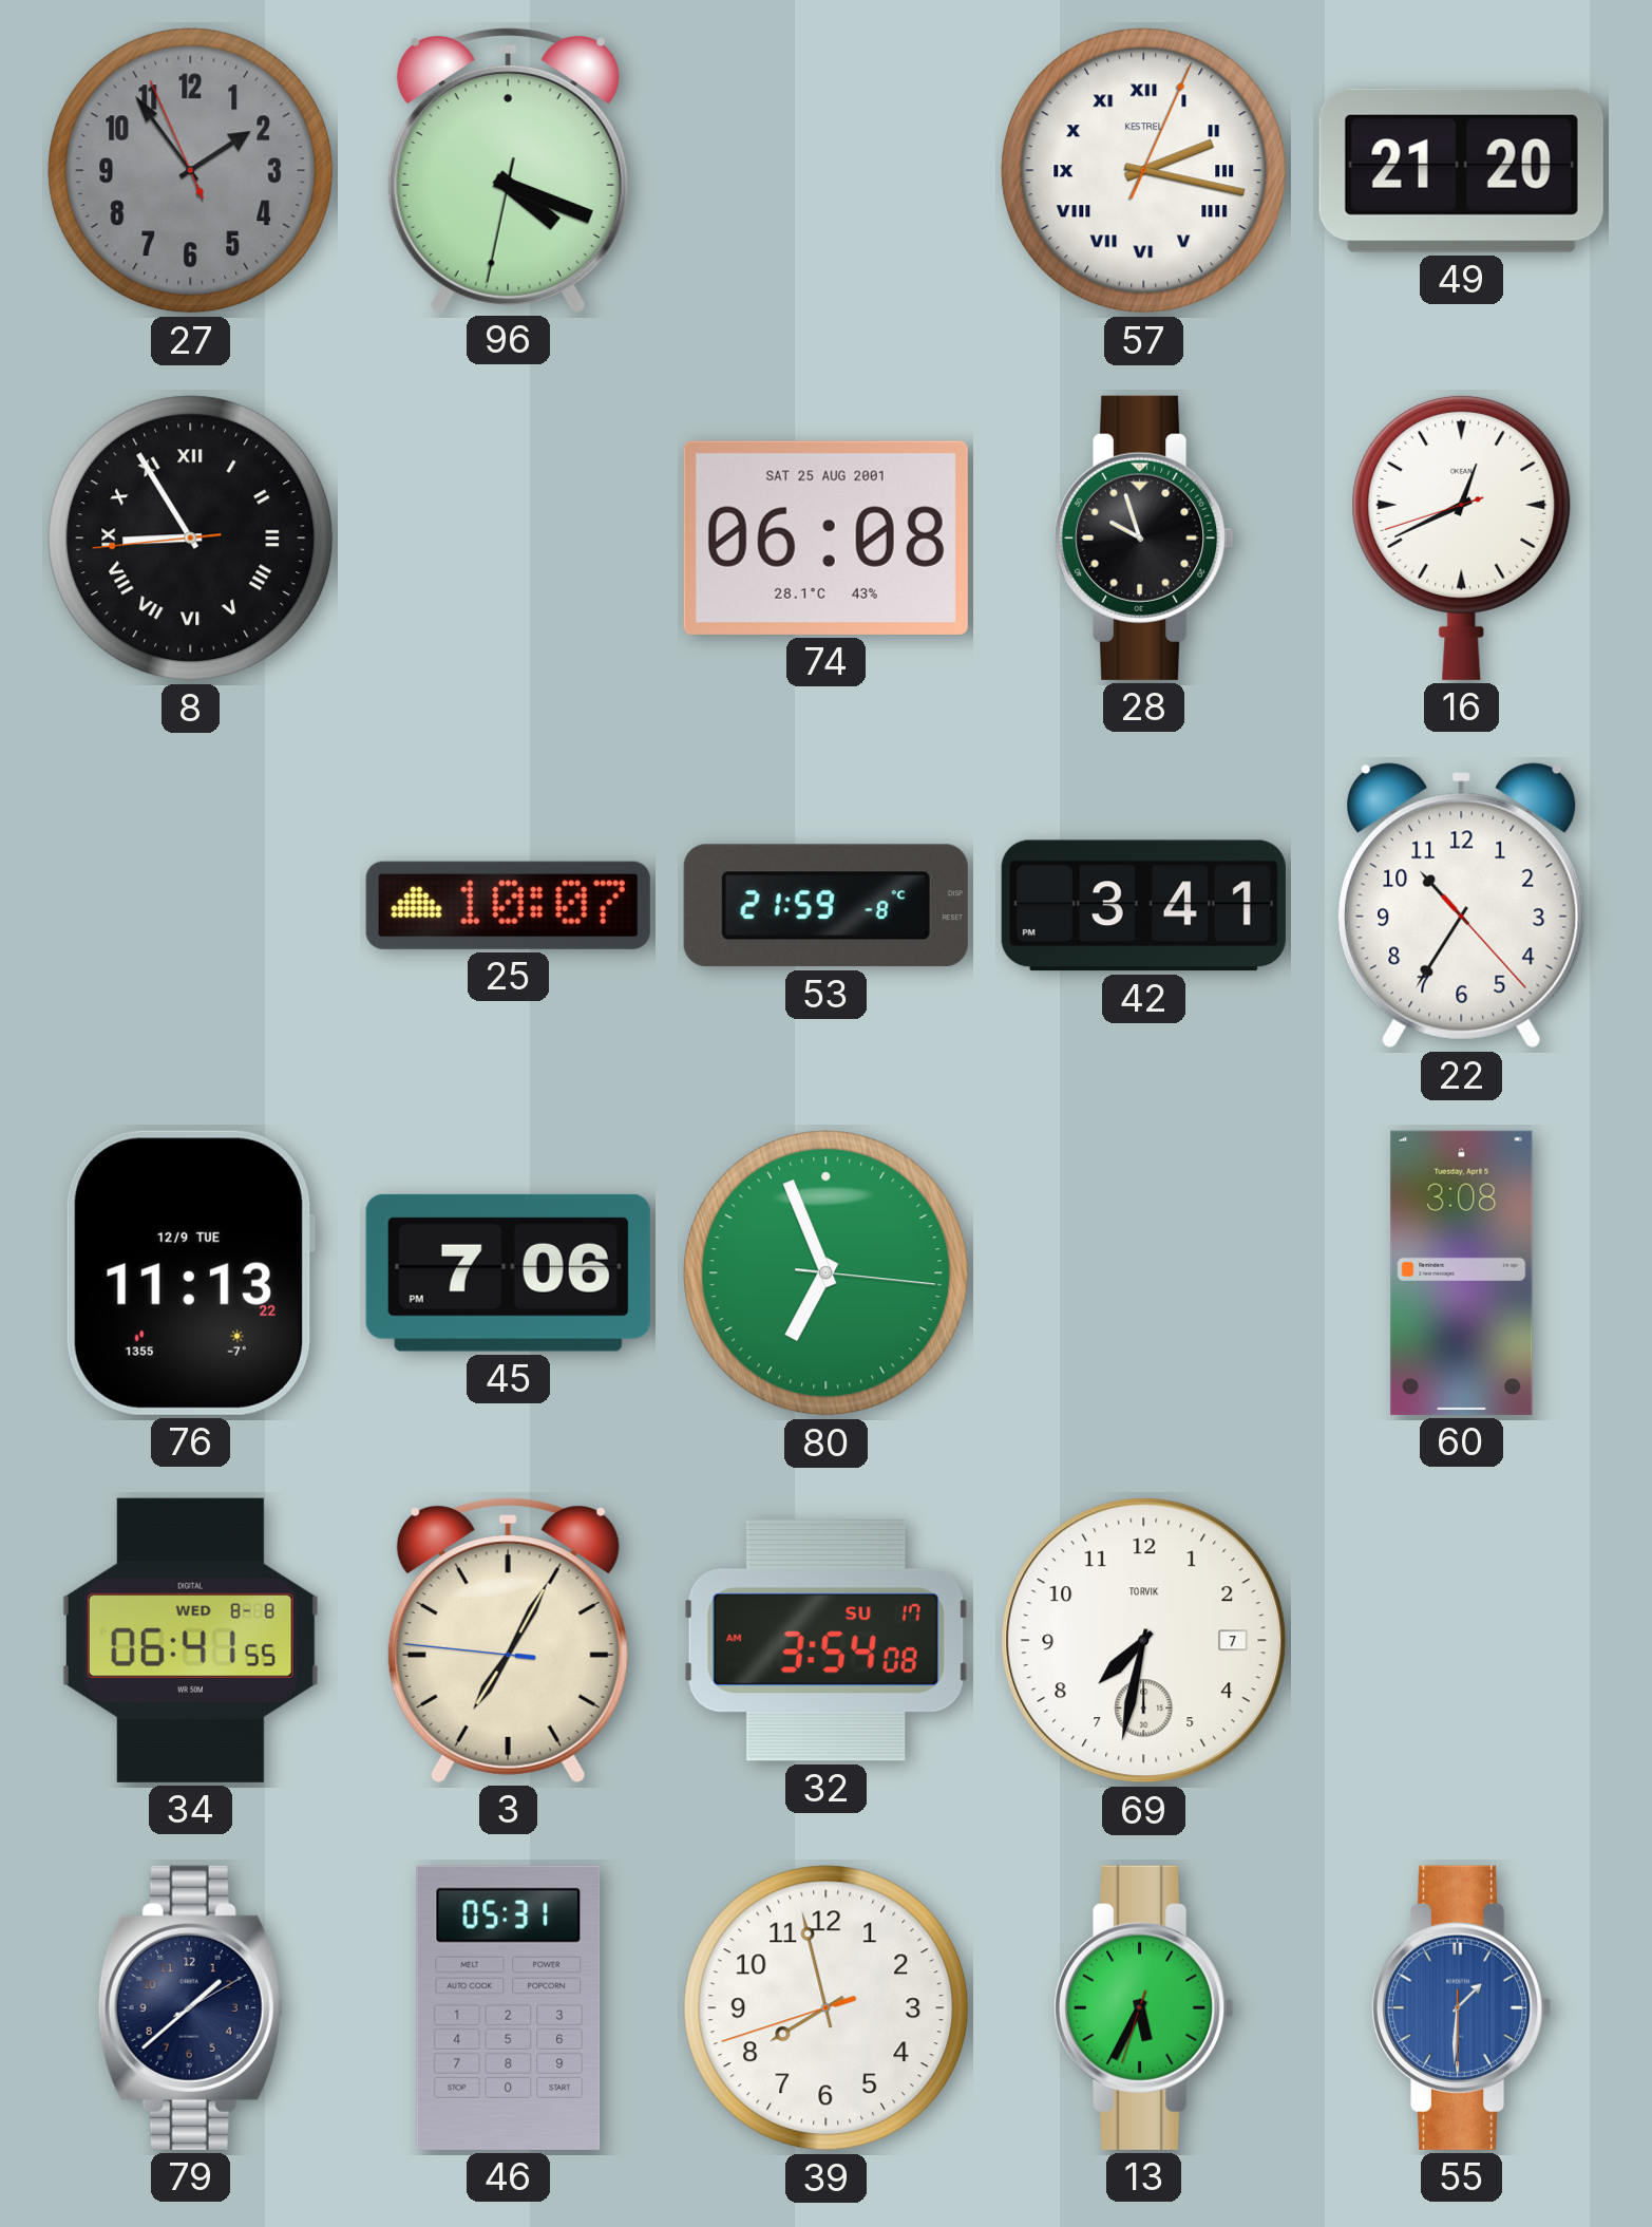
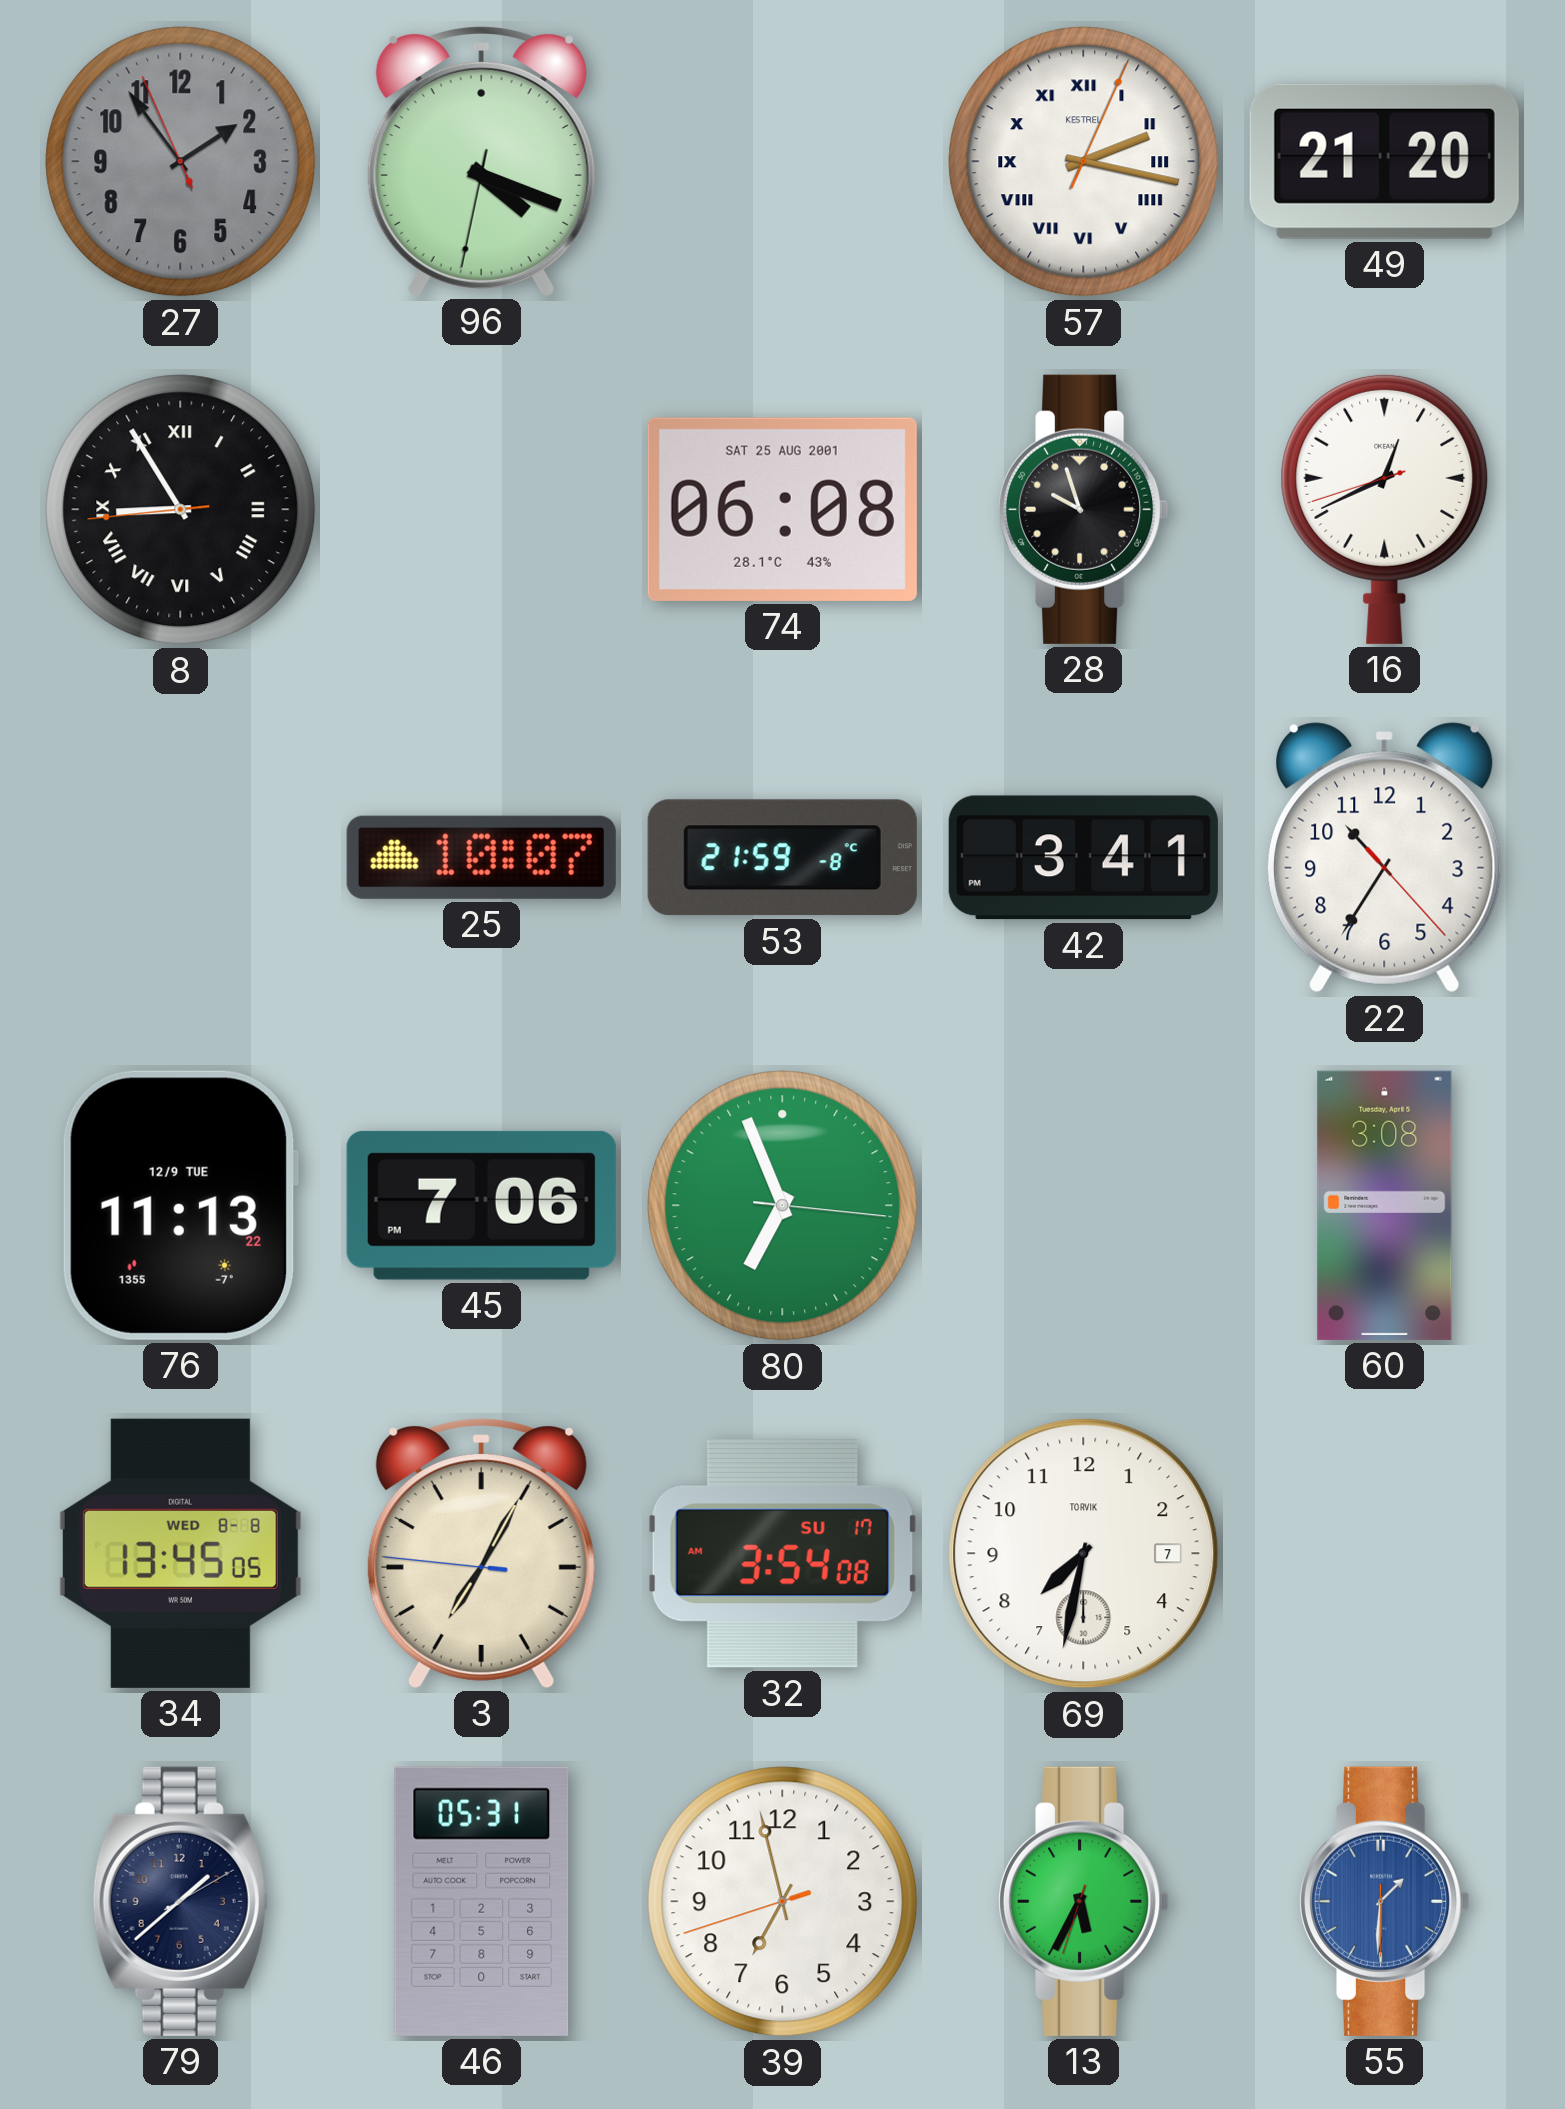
34: 06:41 -> 13:45
39: 7:57 -> 6:57
